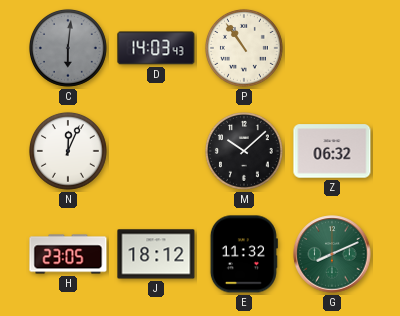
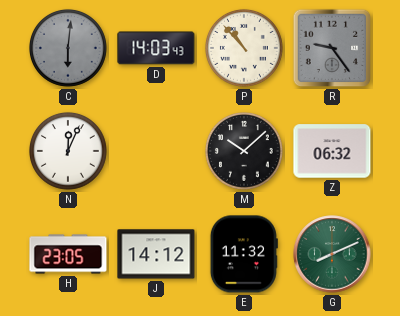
P: 10:54 -> 10:53
R: none -> 9:24
J: 18:12 -> 14:12
